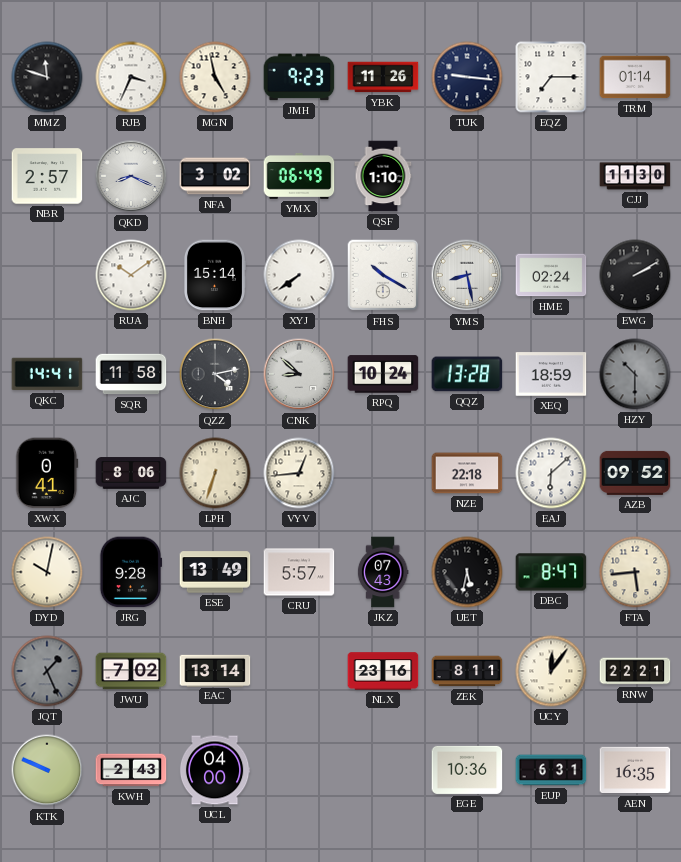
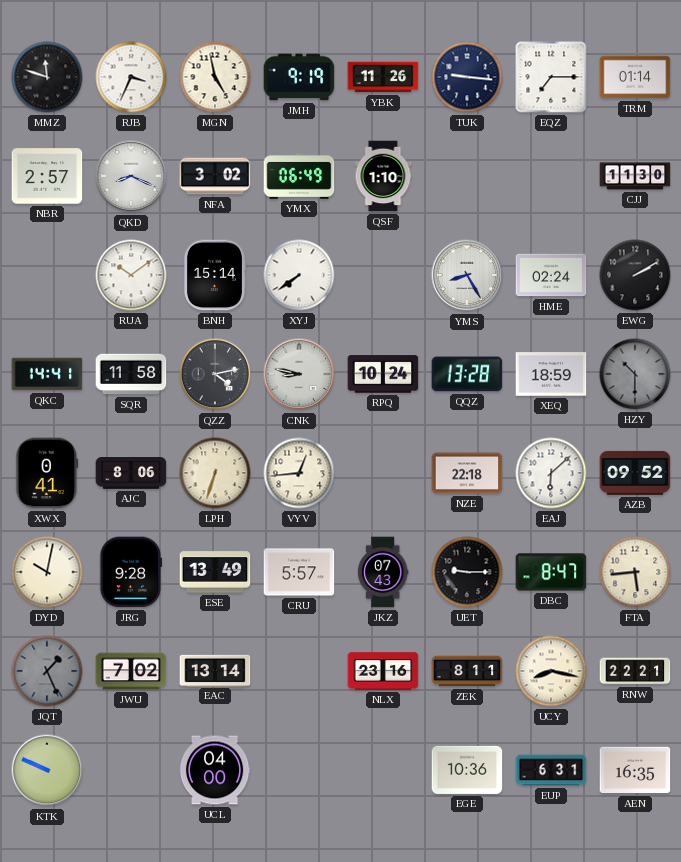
JMH: 9:23 -> 9:19
FHS: 10:20 -> none
YMS: 8:28 -> 8:25
CNK: 8:52 -> 8:47
UET: 5:32 -> 9:15
UCY: 12:06 -> 8:17
KWH: 2:43 -> none
